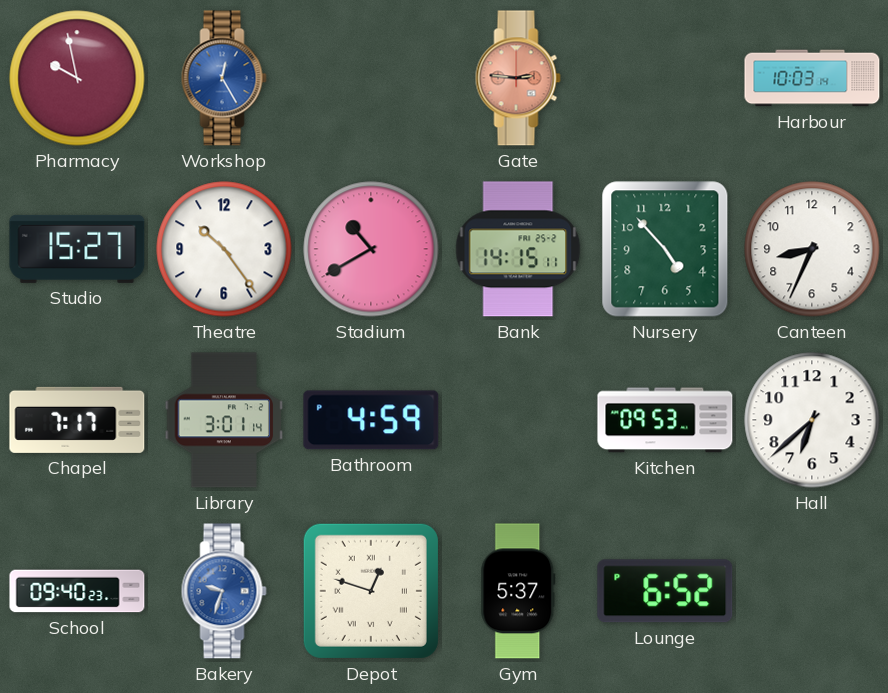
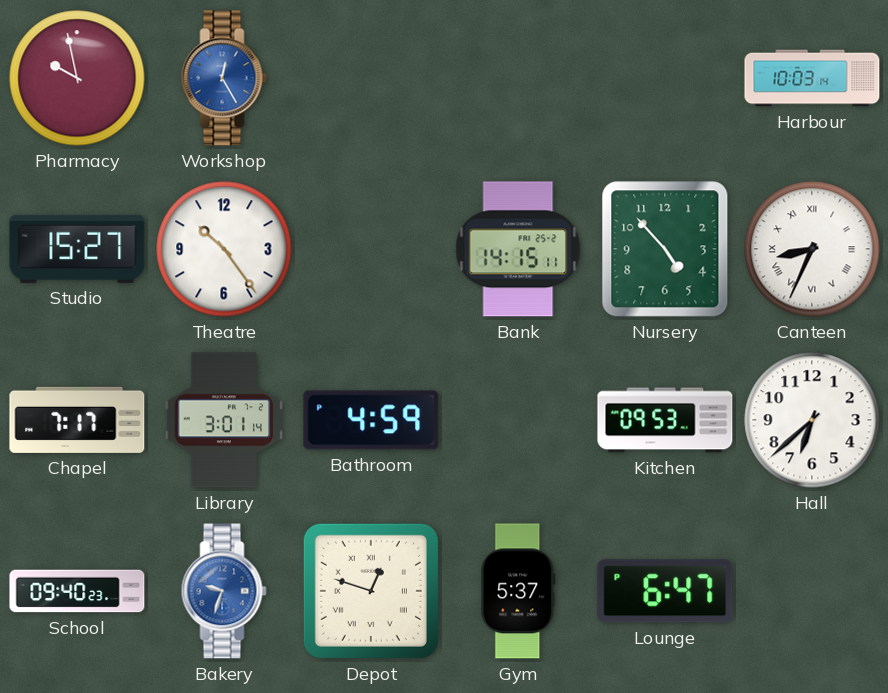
Gate: 2:46 -> none
Stadium: 10:40 -> none
Canteen numerals: Arabic -> Roman
Lounge: 6:52 -> 6:47
